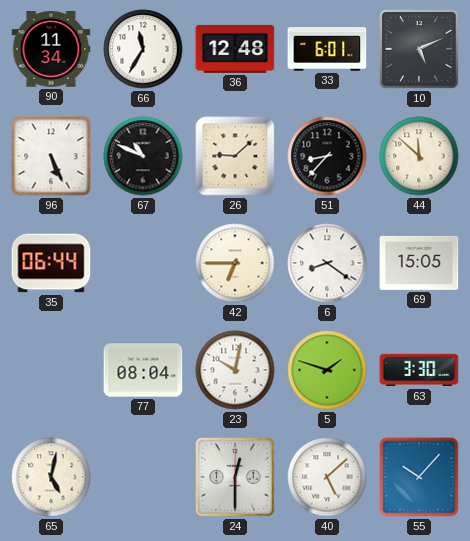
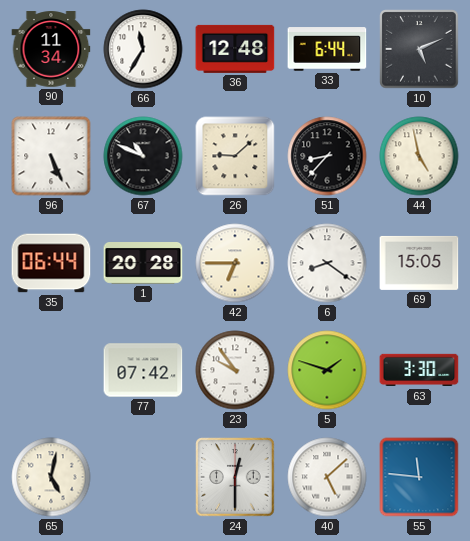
33: 6:01 -> 6:44
44: 11:52 -> 4:58
1: none -> 20:28
77: 08:04 -> 07:42
23: 10:02 -> 9:54
55: 10:07 -> 11:46
